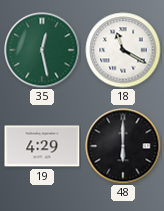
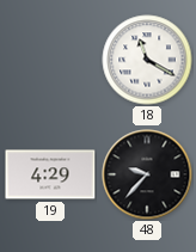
35: 12:28 -> none
48: 6:00 -> 9:37
